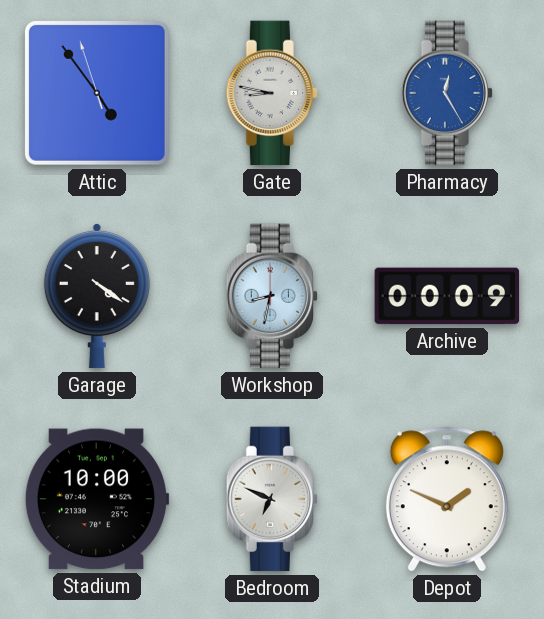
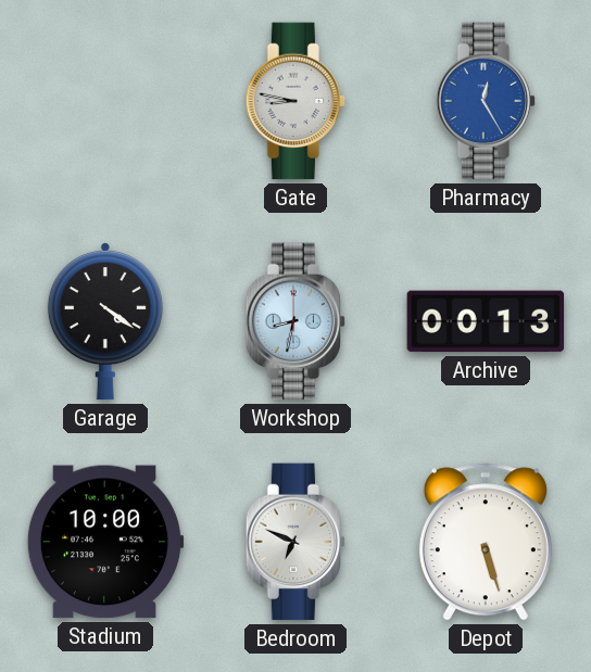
Attic: 4:53 -> none
Archive: 00:09 -> 00:13
Depot: 1:49 -> 5:27
